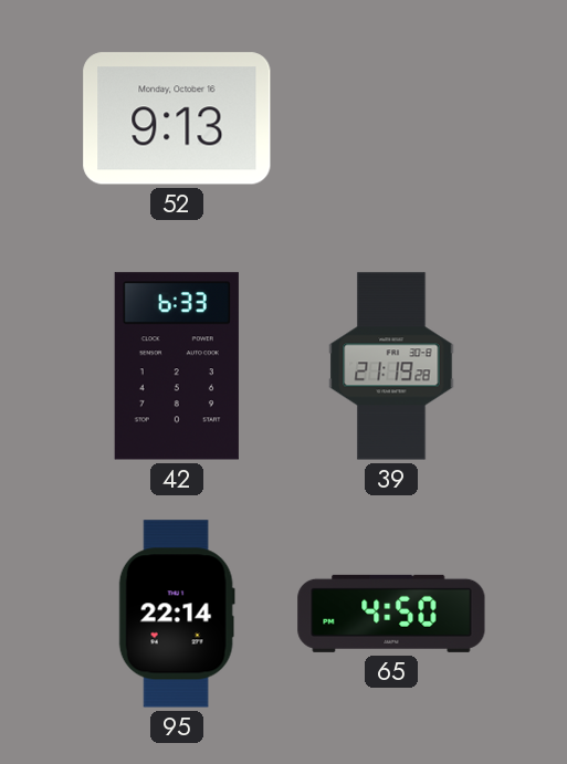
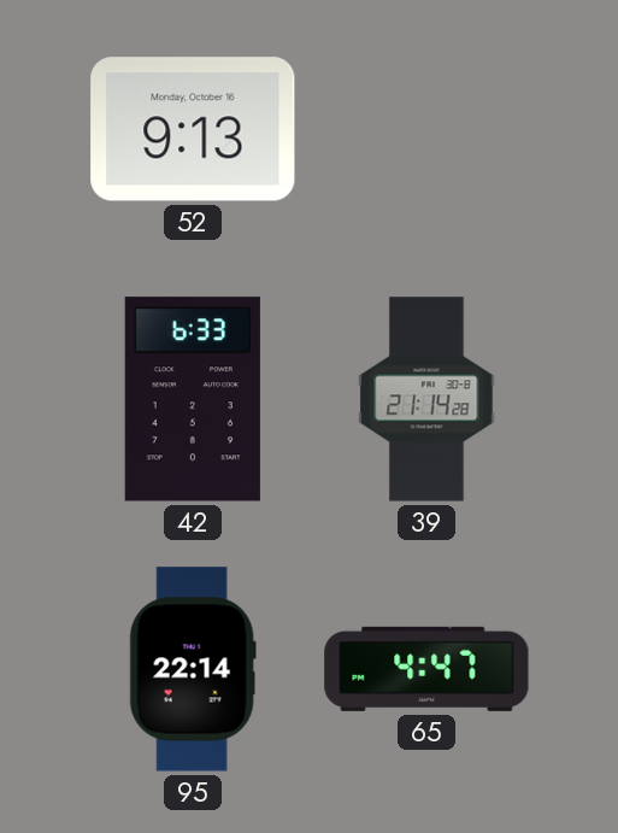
39: 21:19 -> 21:14
65: 4:50 -> 4:47
